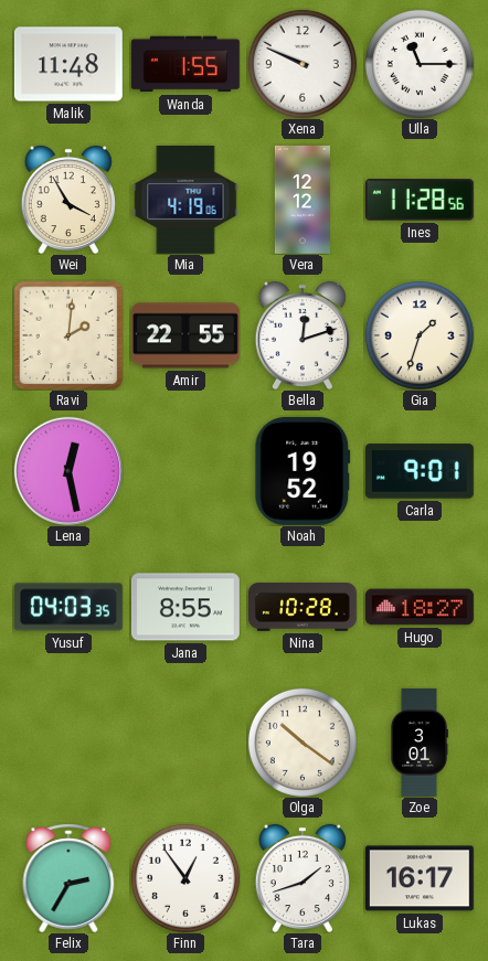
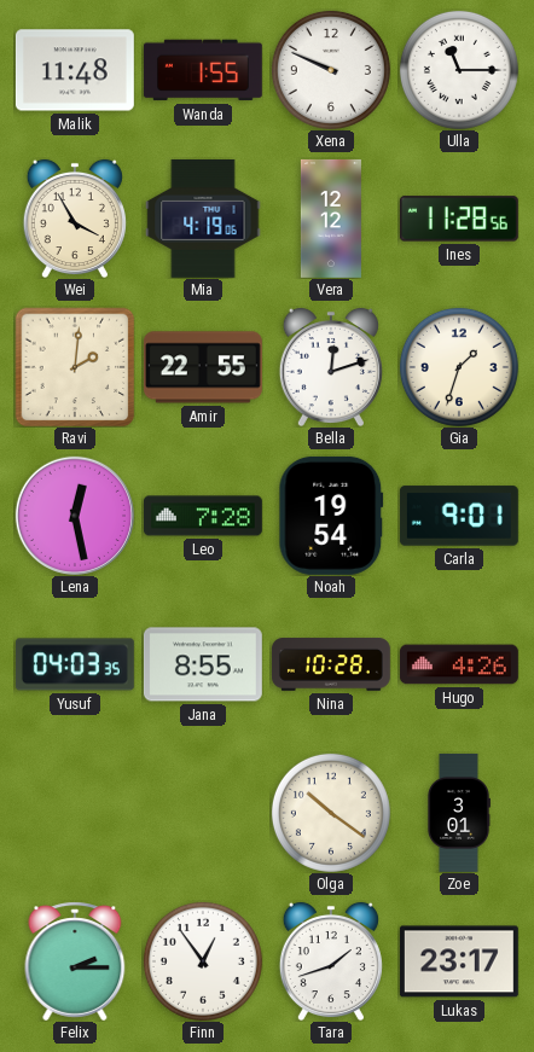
Leo: none -> 7:28
Noah: 19:52 -> 19:54
Hugo: 18:27 -> 4:26
Felix: 2:35 -> 2:15
Lukas: 16:17 -> 23:17
